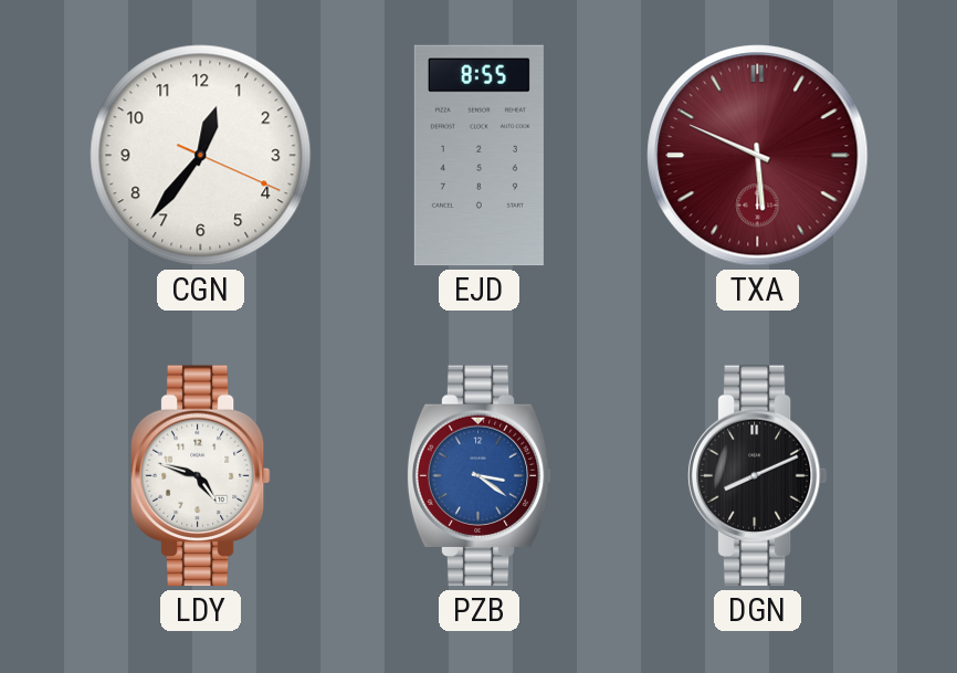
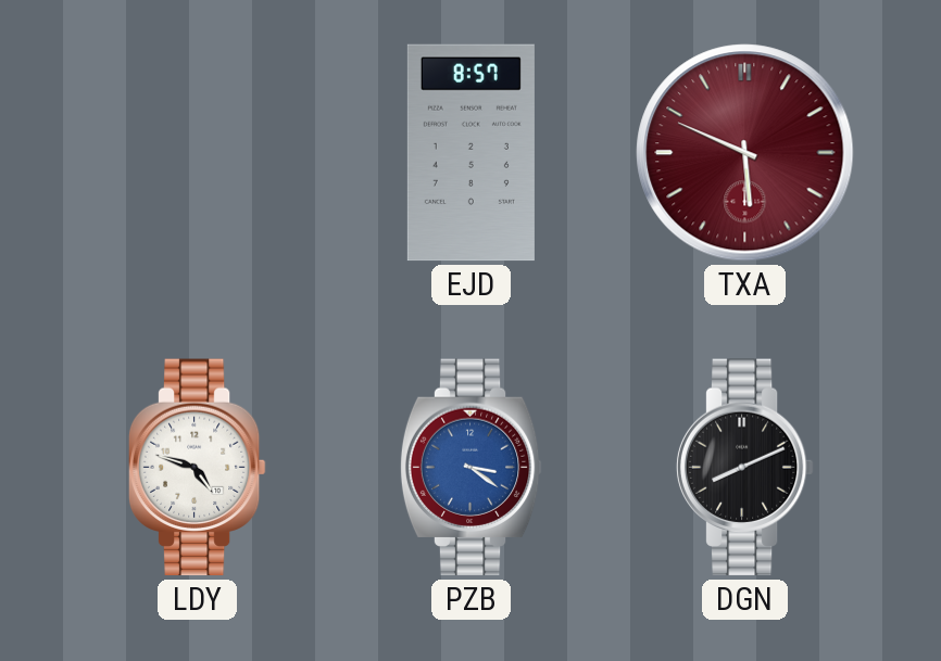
CGN: 12:36 -> none
EJD: 8:55 -> 8:57
